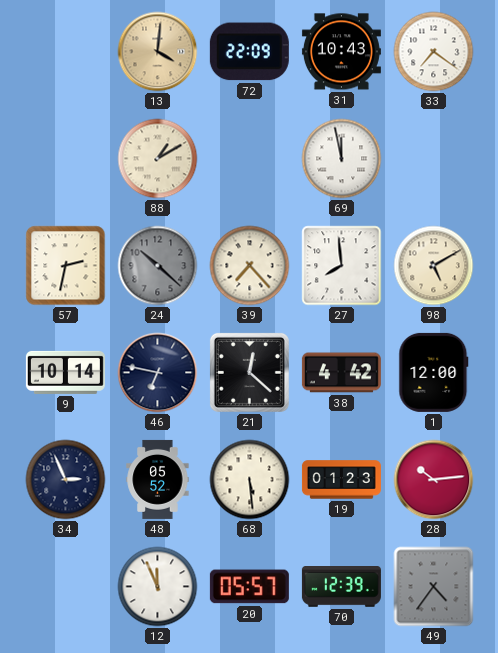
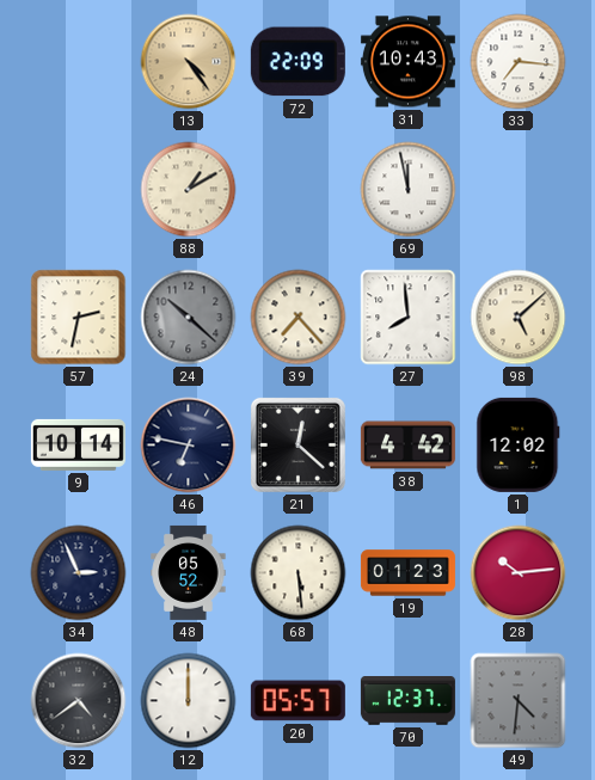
13: 4:01 -> 4:24
33: 7:21 -> 7:16
98: 5:10 -> 5:08
1: 12:00 -> 12:02
32: none -> 4:39
12: 11:56 -> 12:00
70: 12:39 -> 12:37
49: 4:36 -> 4:31
